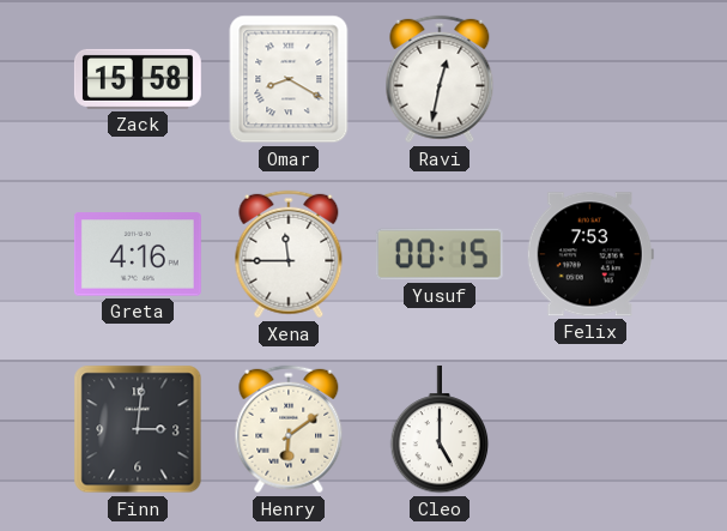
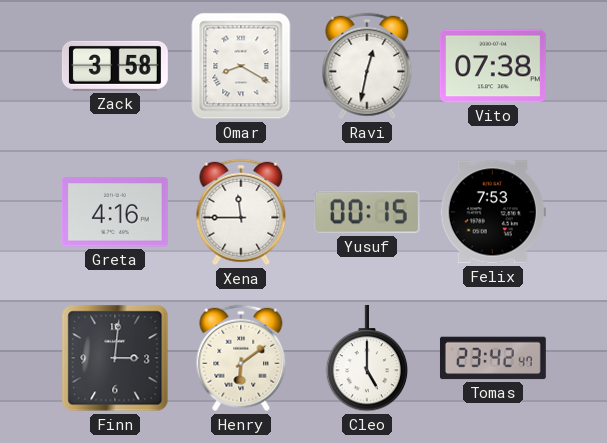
Zack: 15:58 -> 3:58
Vito: none -> 07:38
Tomas: none -> 23:42
